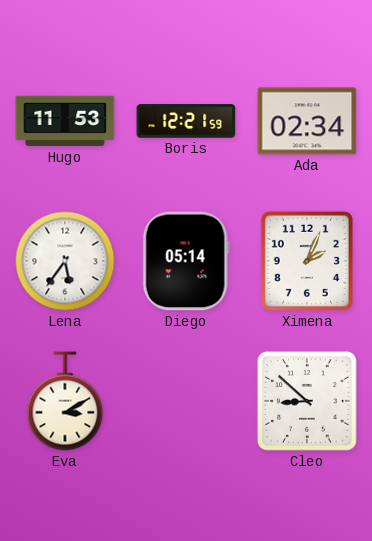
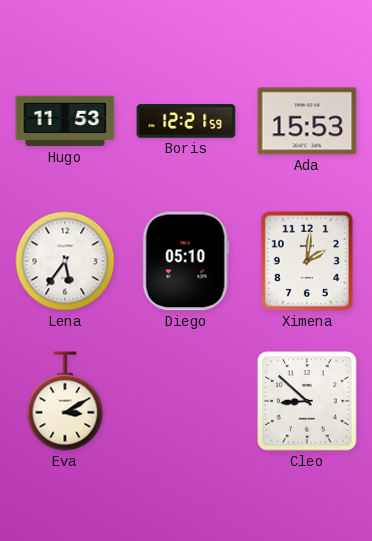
Ada: 02:34 -> 15:53
Diego: 05:14 -> 05:10
Ximena: 2:04 -> 2:01
